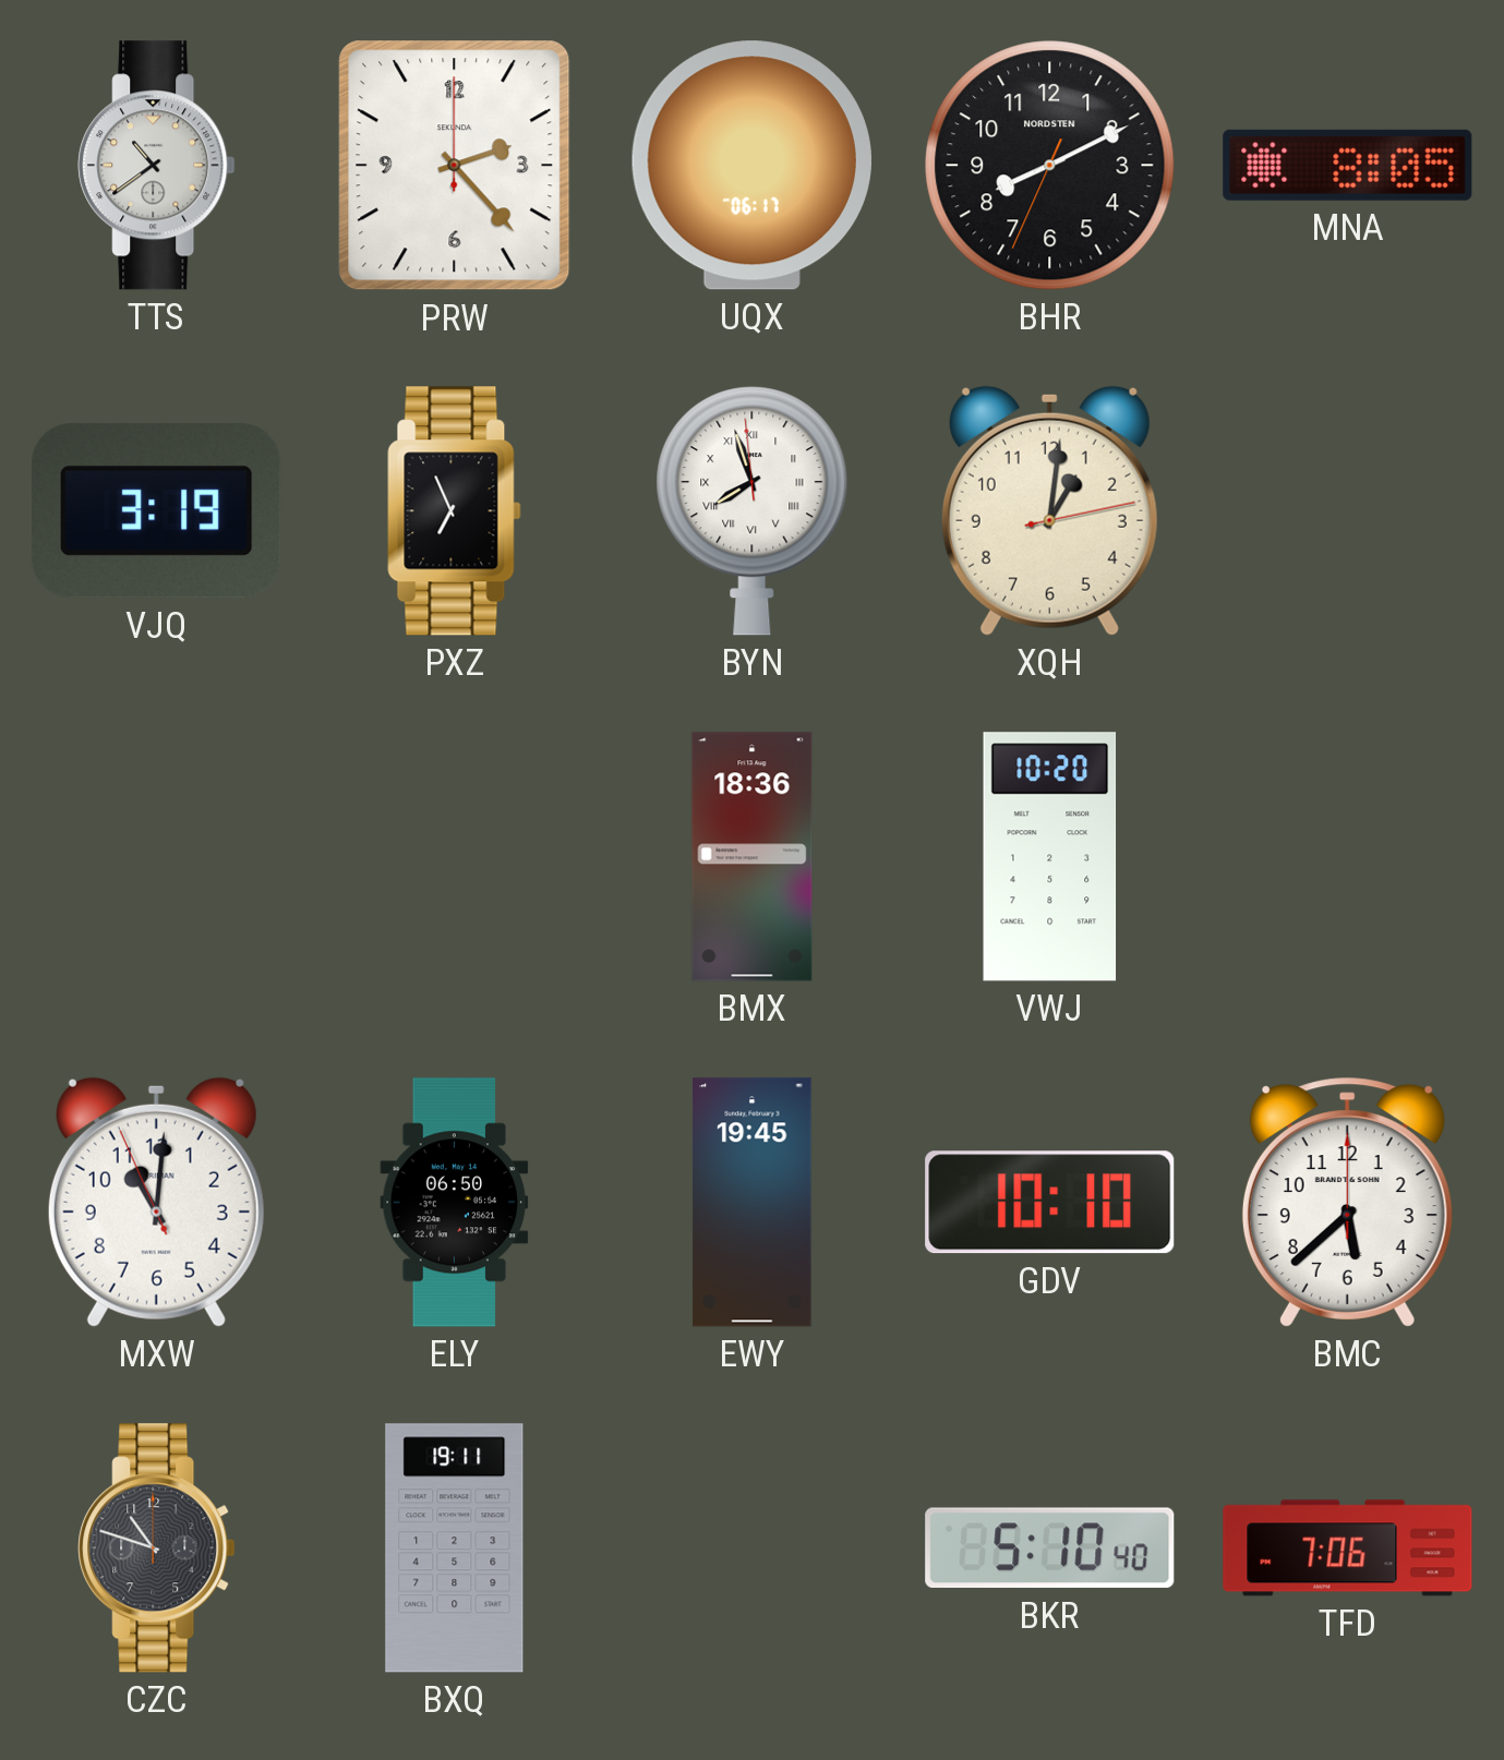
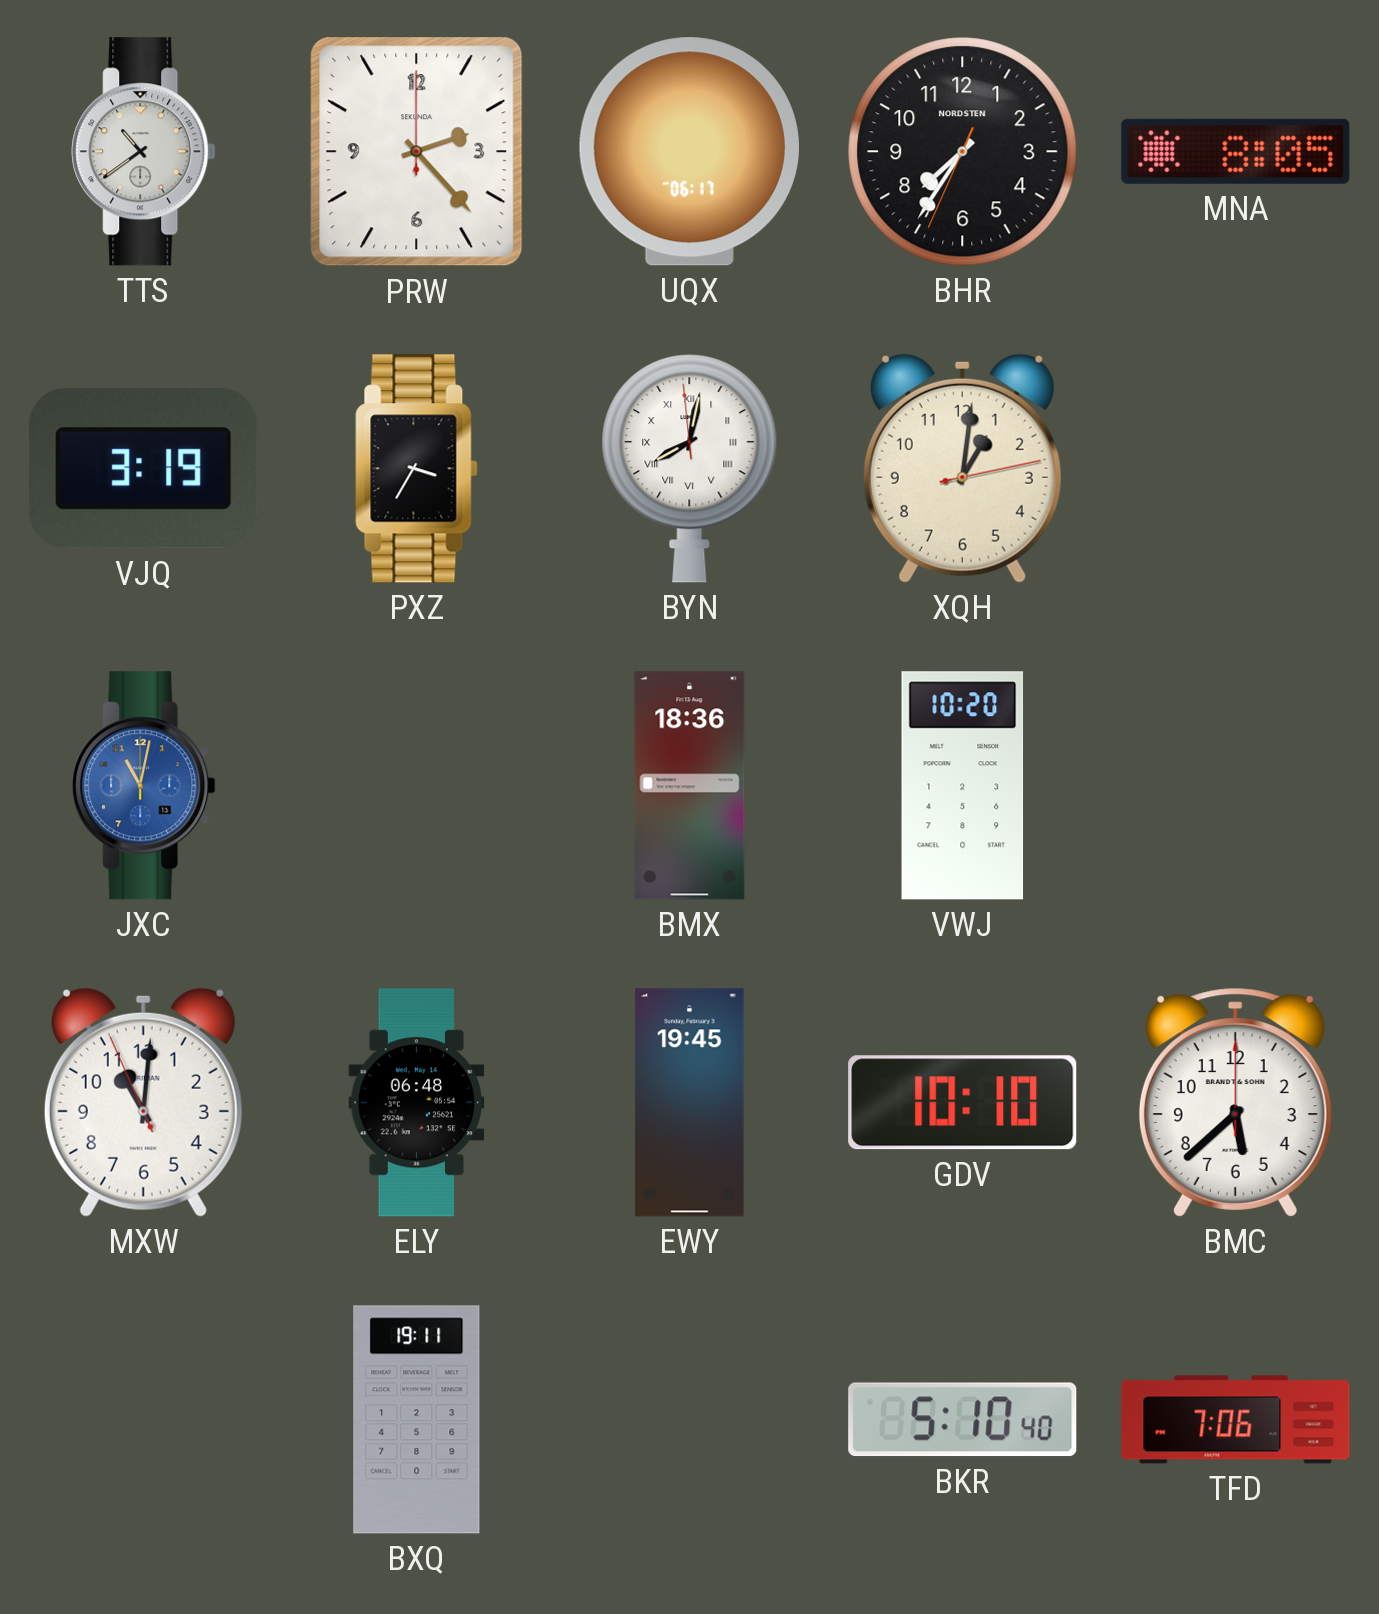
BHR: 8:10 -> 7:35
PXZ: 6:56 -> 3:35
BYN: 7:56 -> 8:01
JXC: none -> 11:02
ELY: 06:50 -> 06:48
CZC: 10:48 -> none
